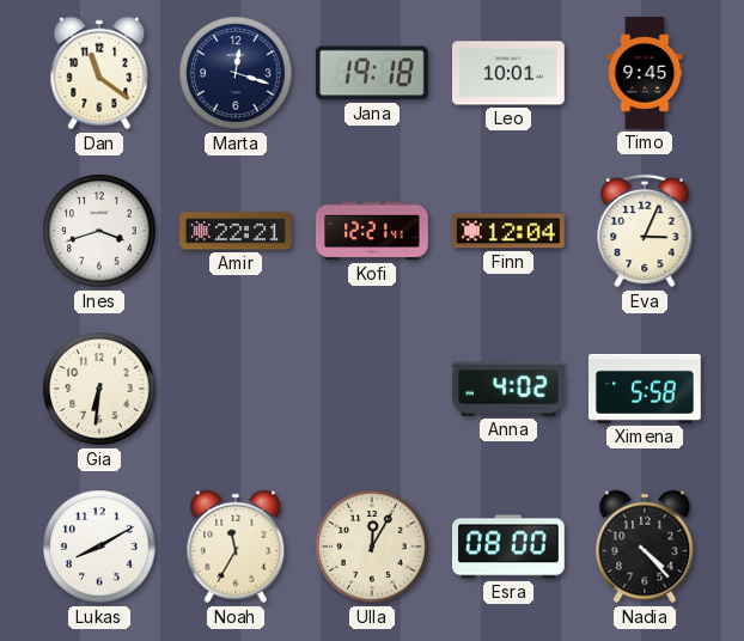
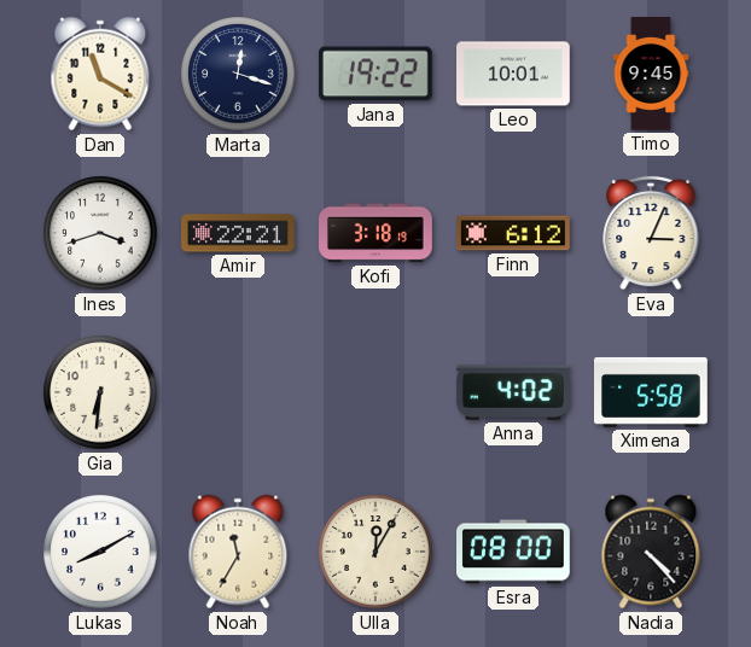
Dan: 11:21 -> 11:20
Jana: 19:18 -> 19:22
Kofi: 12:21 -> 3:18
Finn: 12:04 -> 6:12
